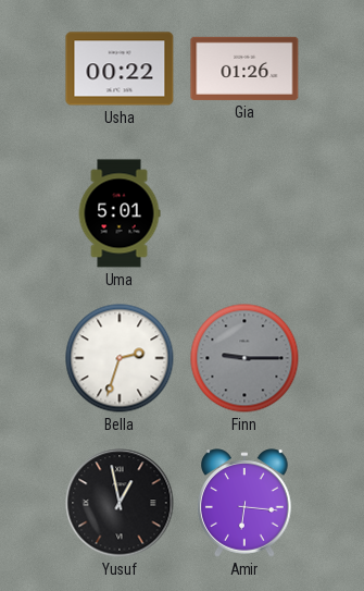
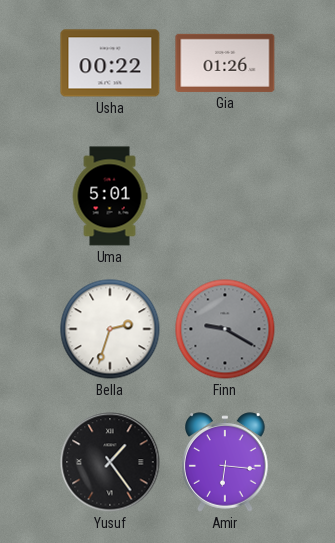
Finn: 9:15 -> 9:20
Yusuf: 12:58 -> 1:24
